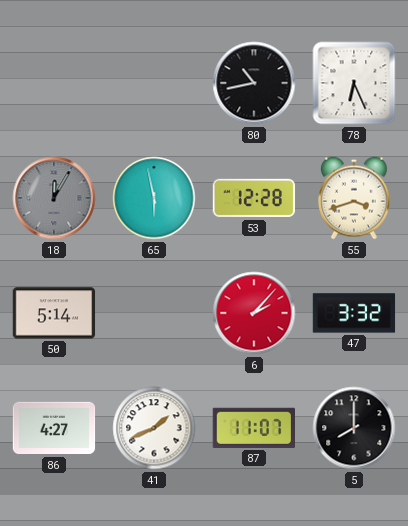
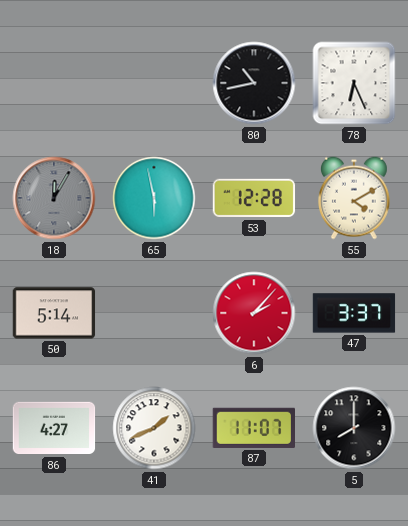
55: 3:42 -> 4:10
47: 3:32 -> 3:37
